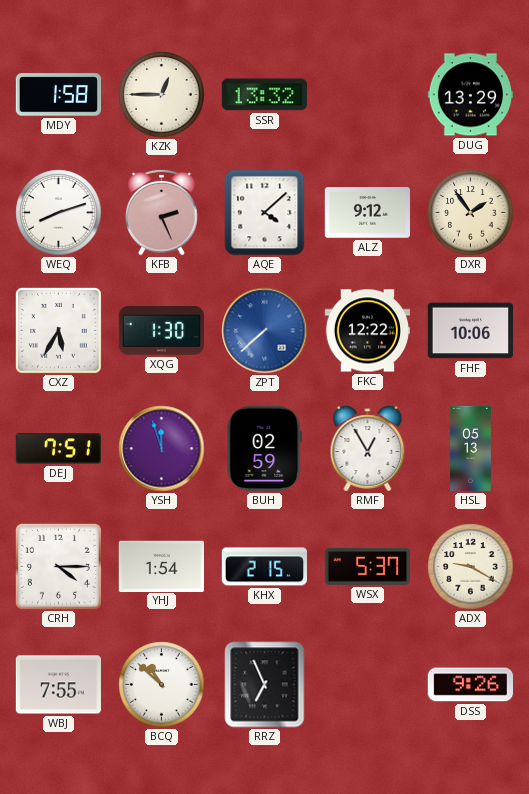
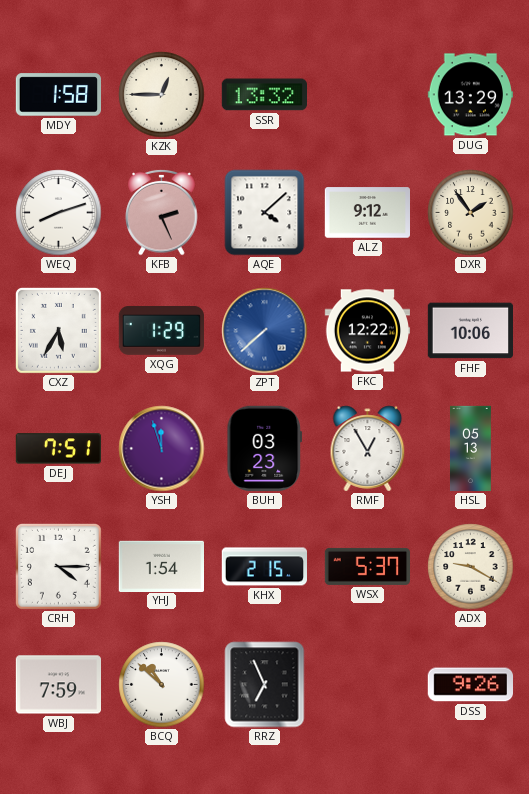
XQG: 1:30 -> 1:29
BUH: 02:59 -> 03:23
WBJ: 7:55 -> 7:59
